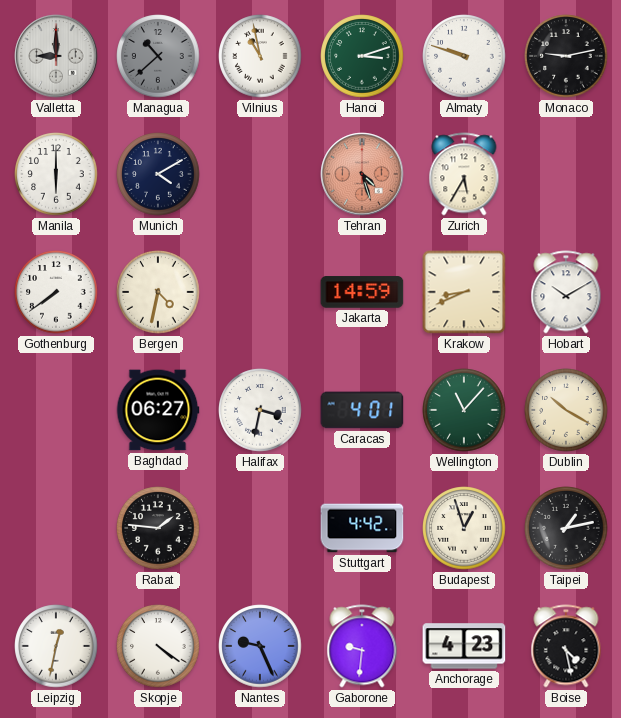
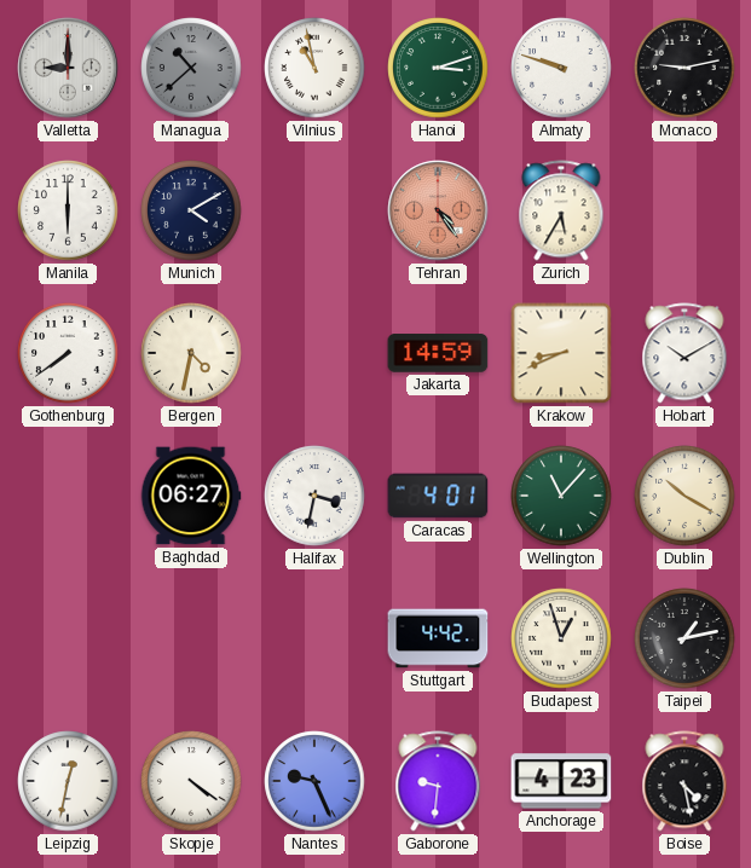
Tehran: 4:27 -> 4:24
Rabat: 1:46 -> none
